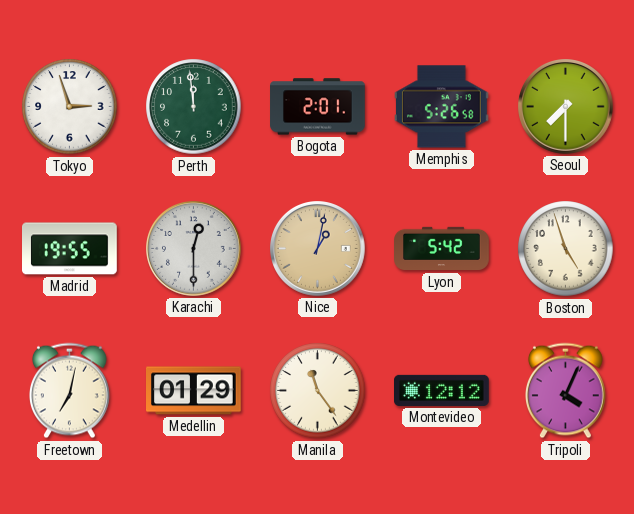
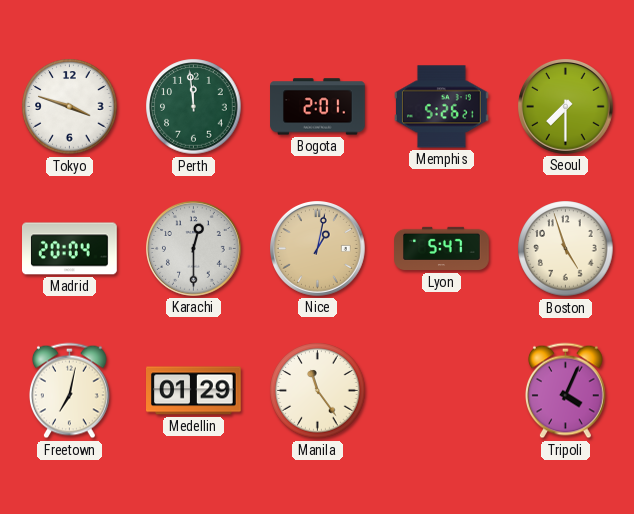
Tokyo: 2:57 -> 3:48
Memphis: 5:26:58 -> 5:26:21
Madrid: 19:55 -> 20:04
Lyon: 5:42 -> 5:47
Montevideo: 12:12 -> none
